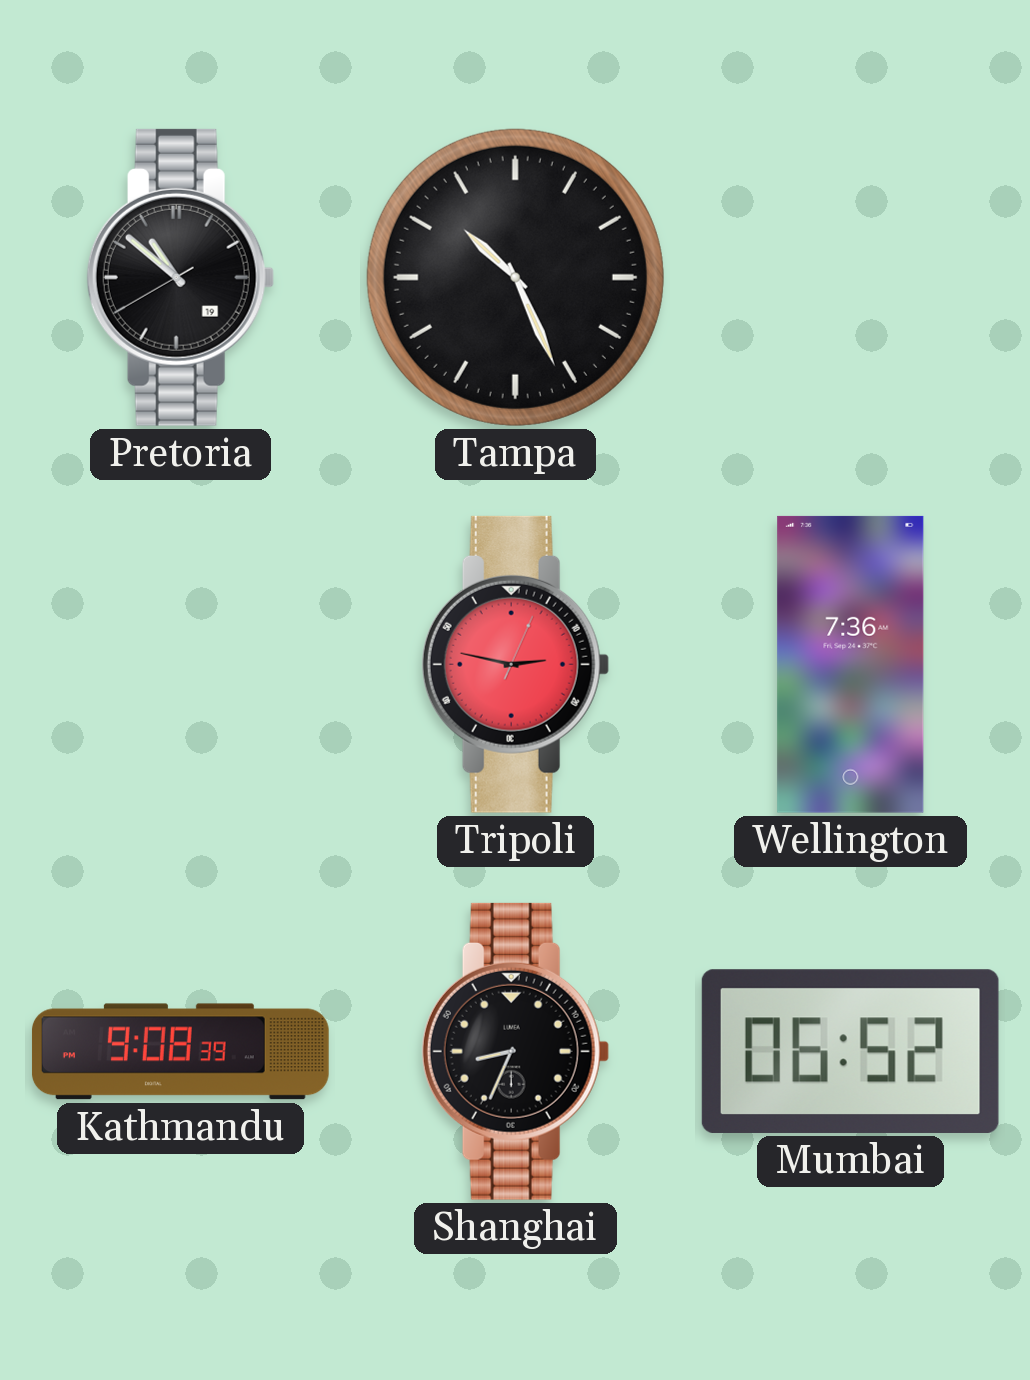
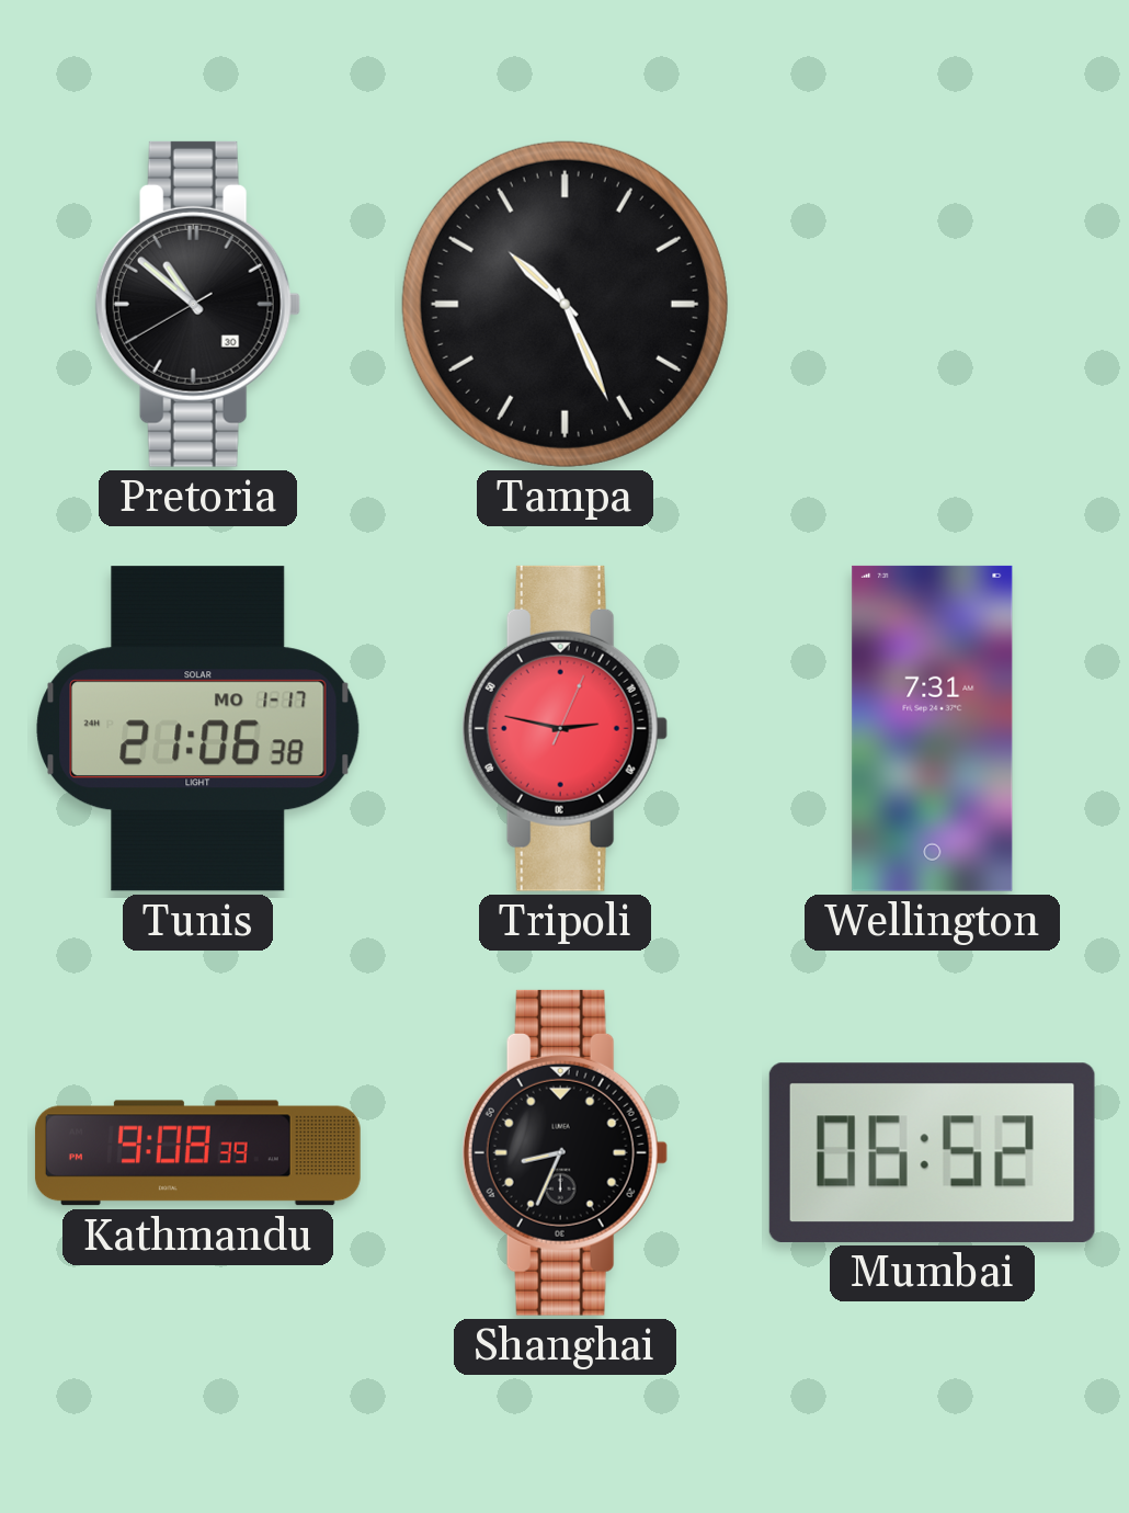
Pretoria date: 19 -> 30
Tunis: none -> 21:06
Wellington: 7:36 -> 7:31
